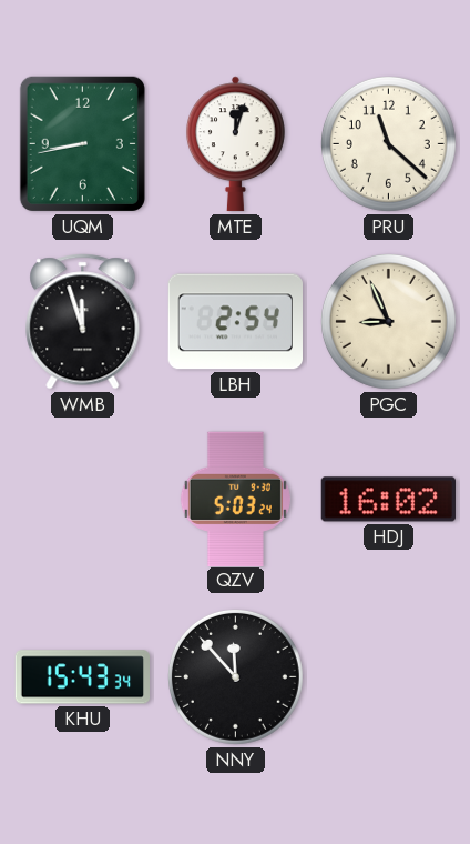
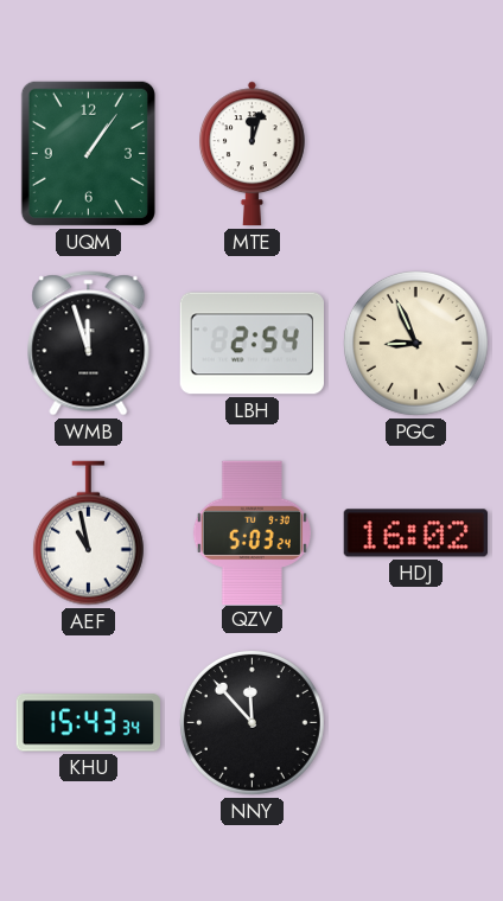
UQM: 8:43 -> 1:06
PRU: 11:22 -> none
AEF: none -> 10:58
